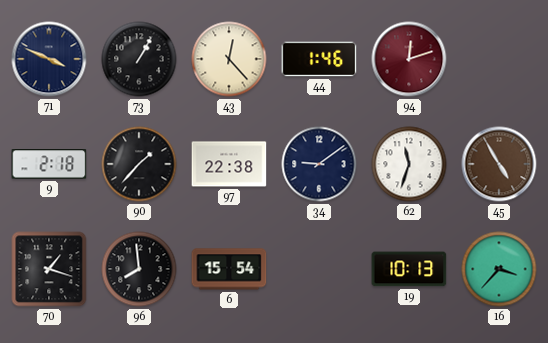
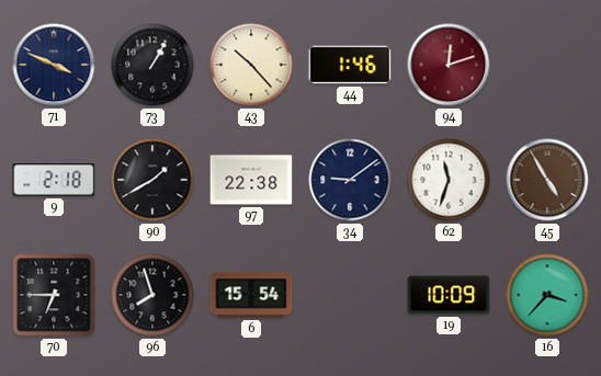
43: 12:23 -> 10:23
90: 1:37 -> 1:40
70: 1:18 -> 6:45
96: 7:59 -> 7:57
19: 10:13 -> 10:09
